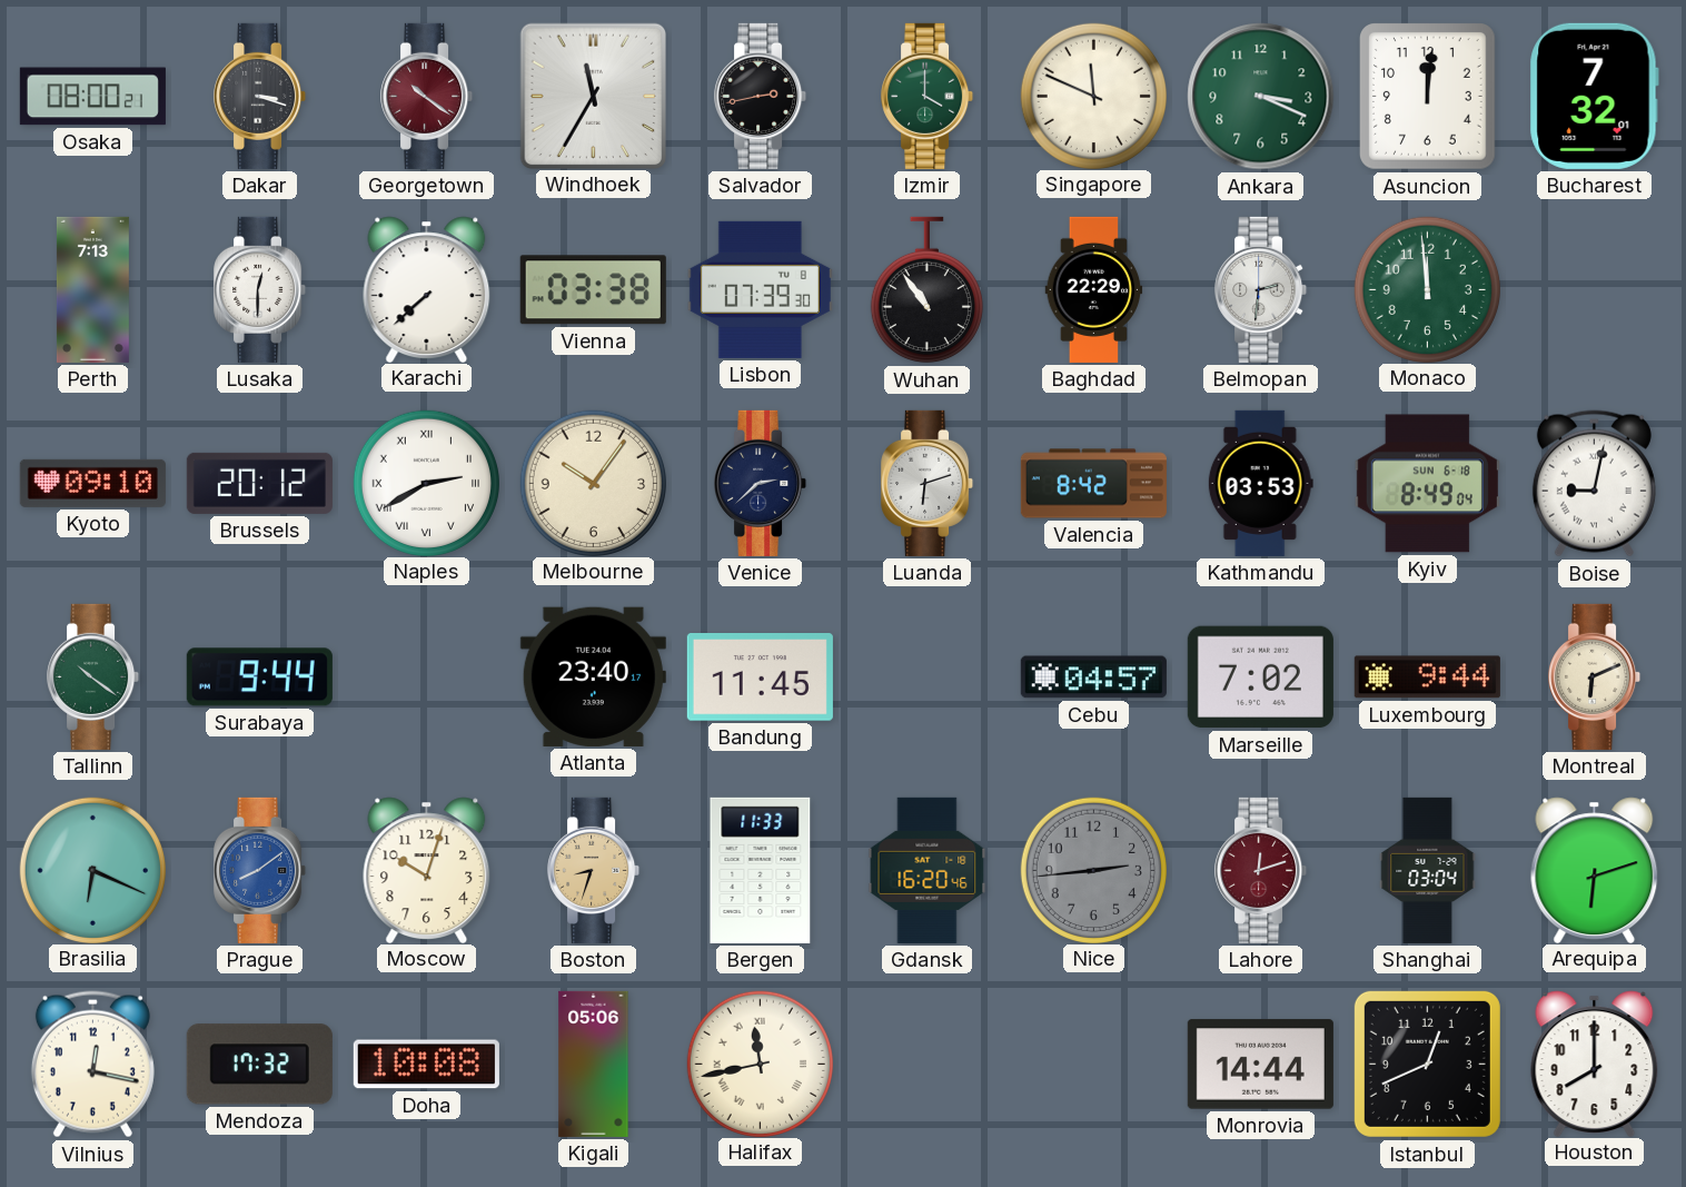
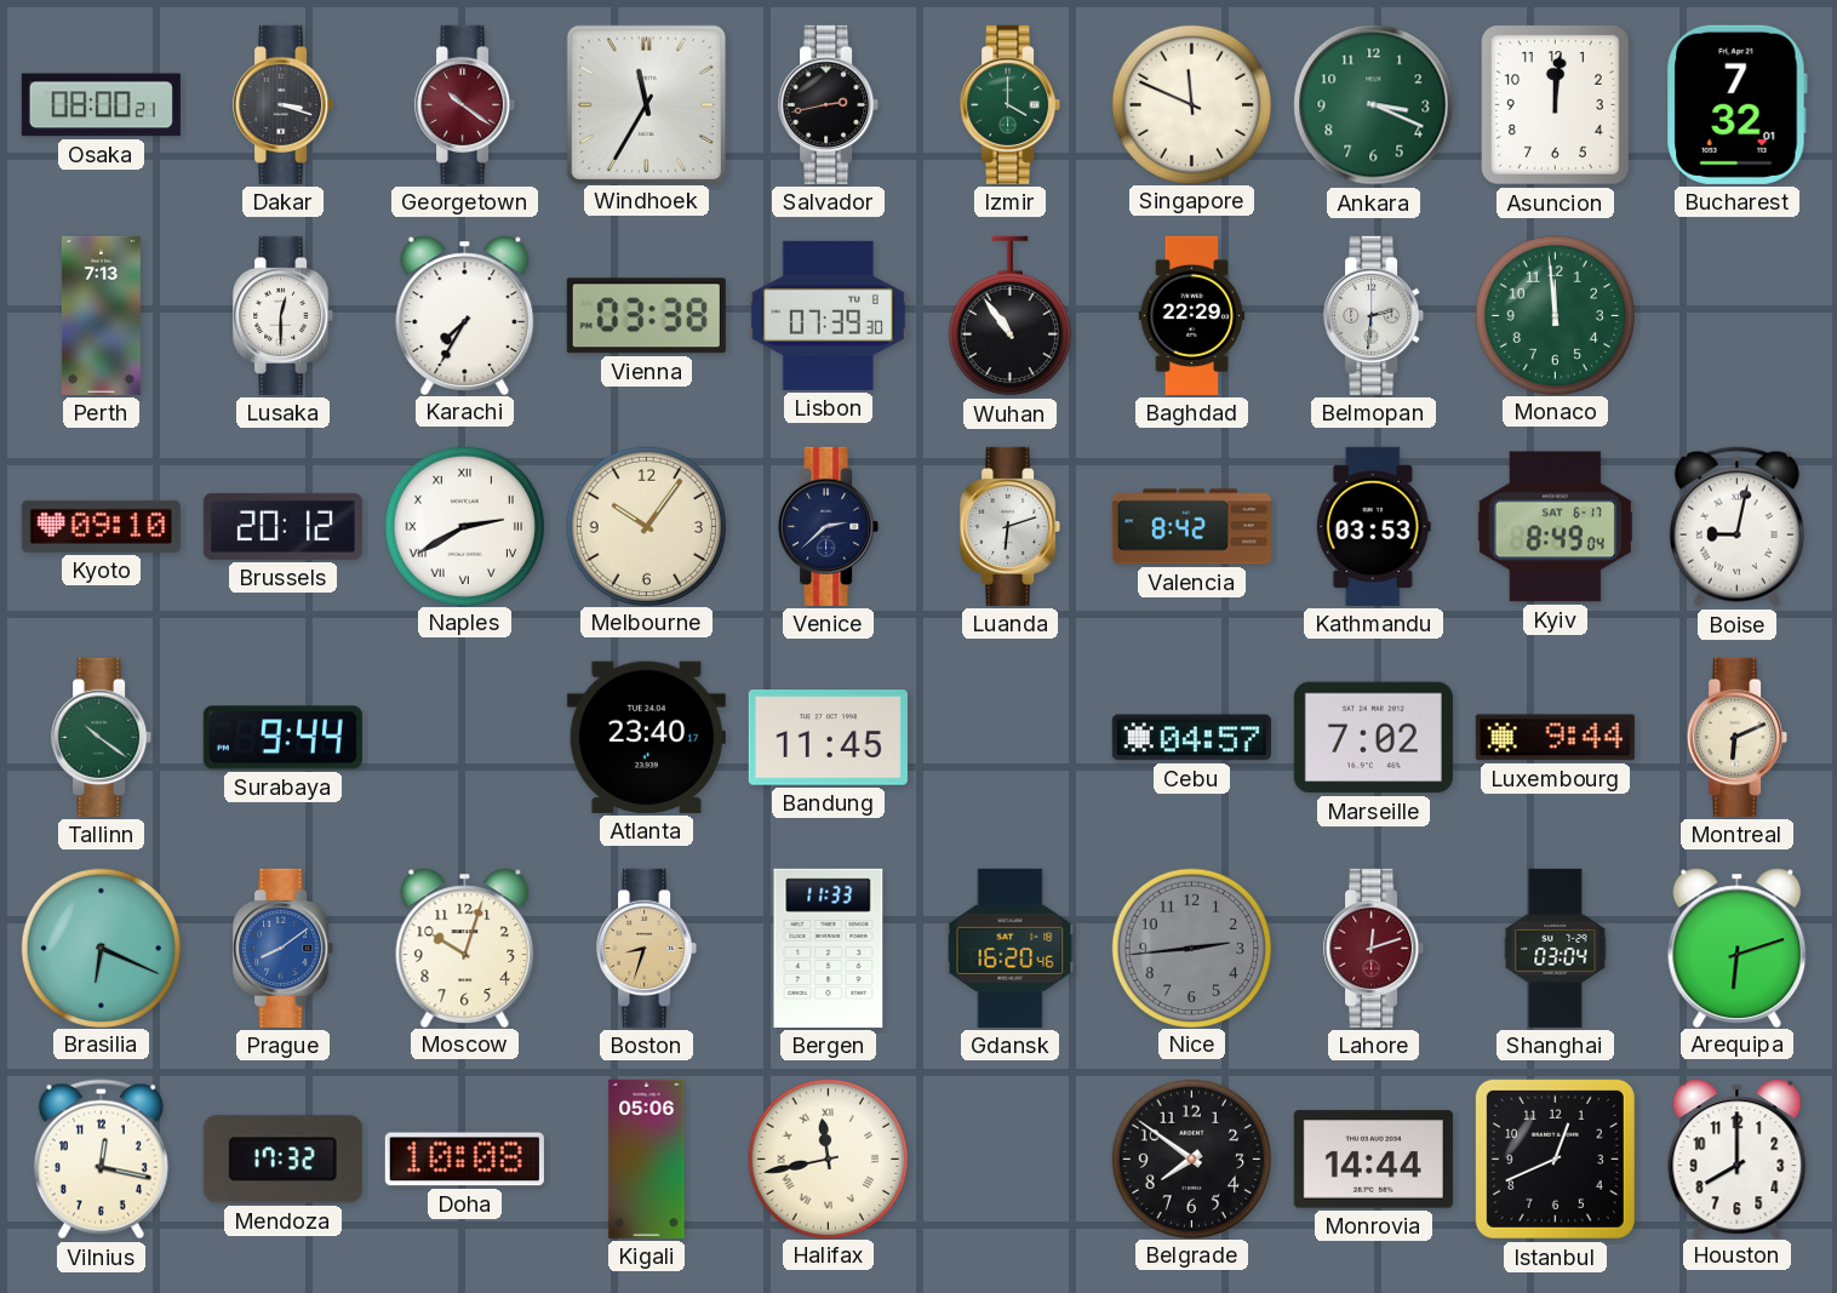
Karachi: 7:38 -> 7:35
Kyiv date: SUN 6-18 -> SAT 6-17
Belgrade: none -> 7:51
